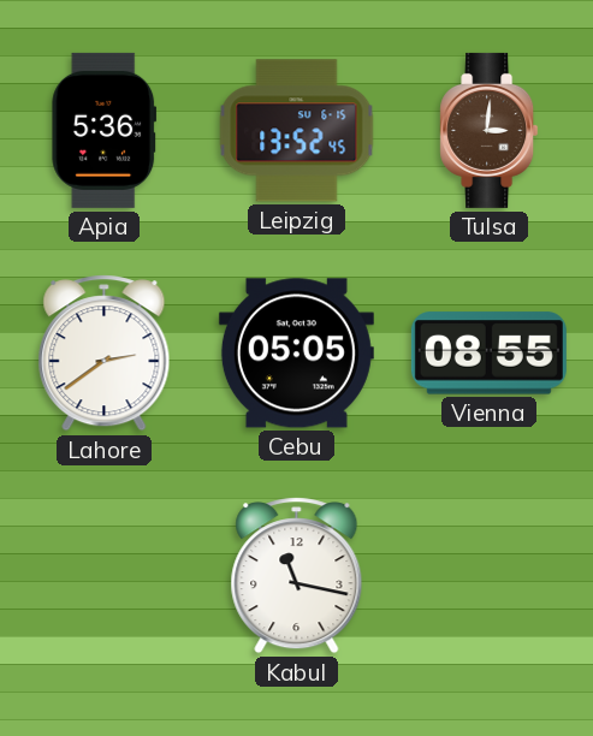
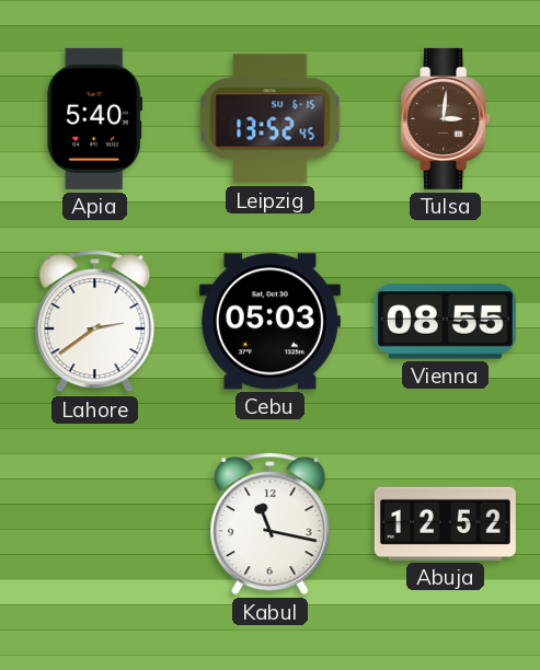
Apia: 5:36 -> 5:40
Cebu: 05:05 -> 05:03
Abuja: none -> 12:52
